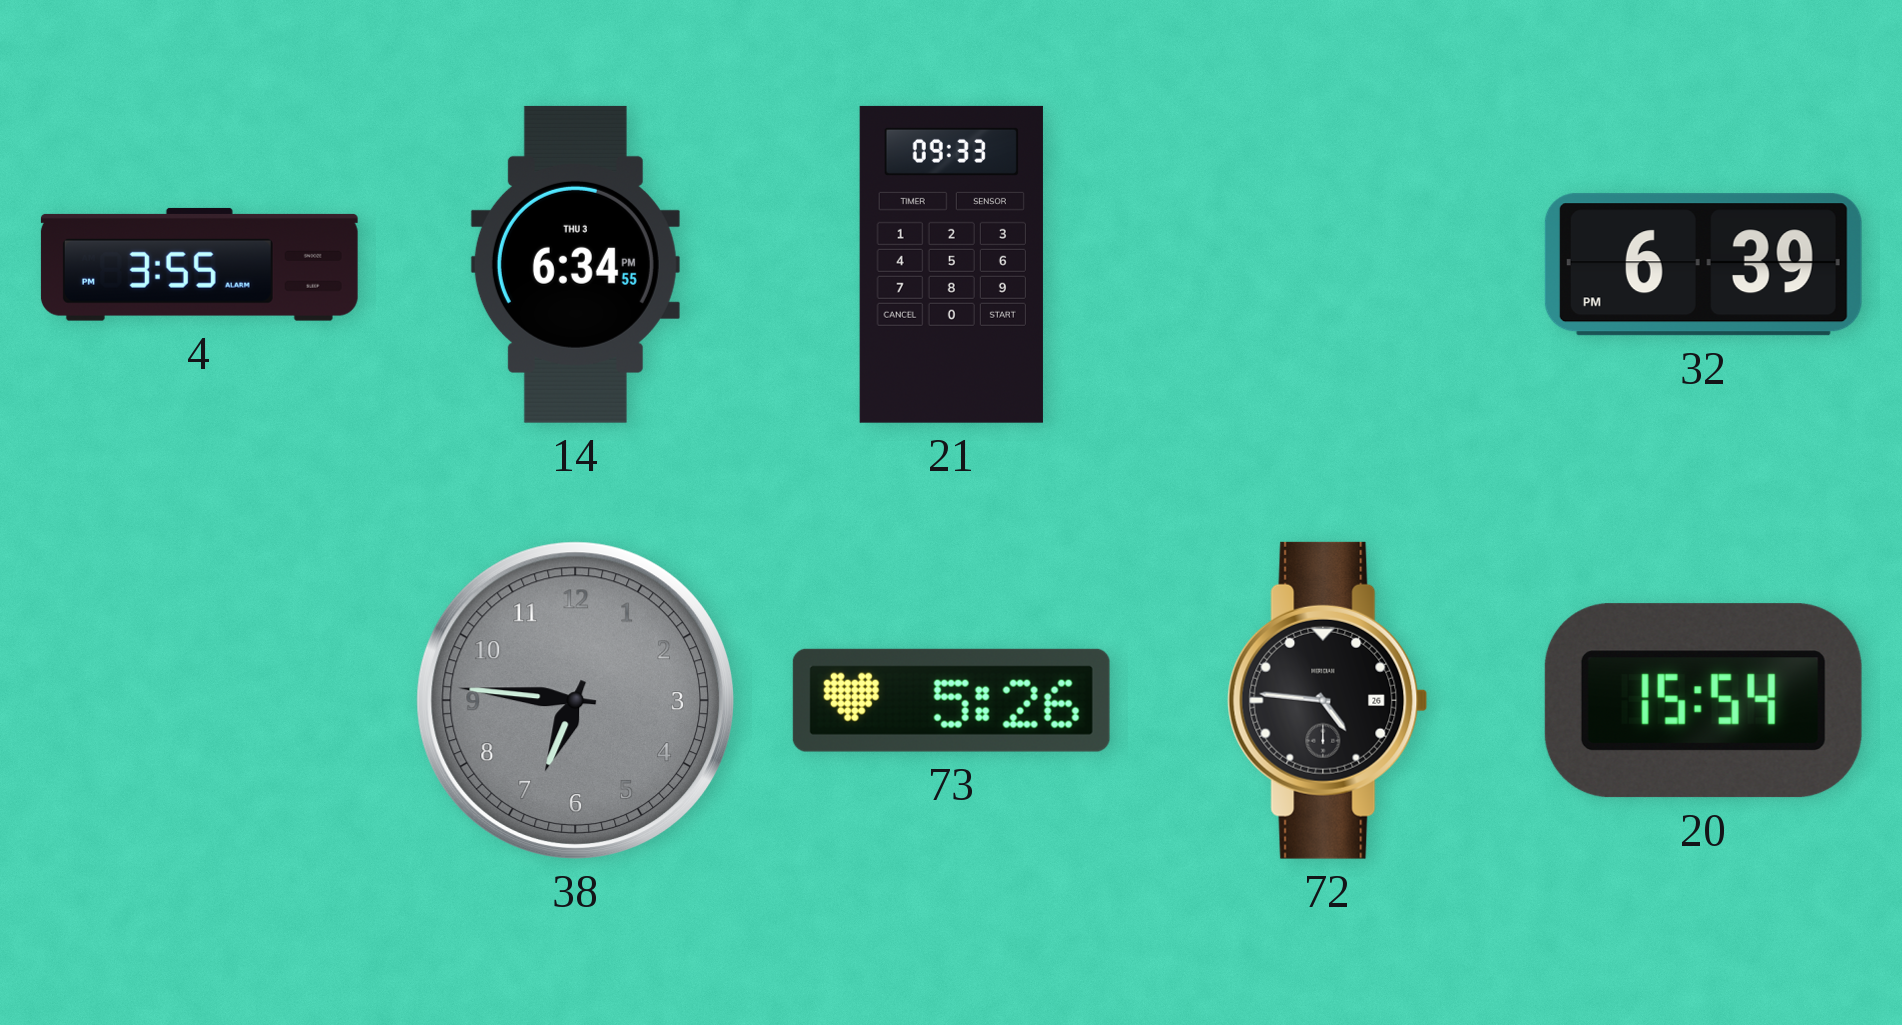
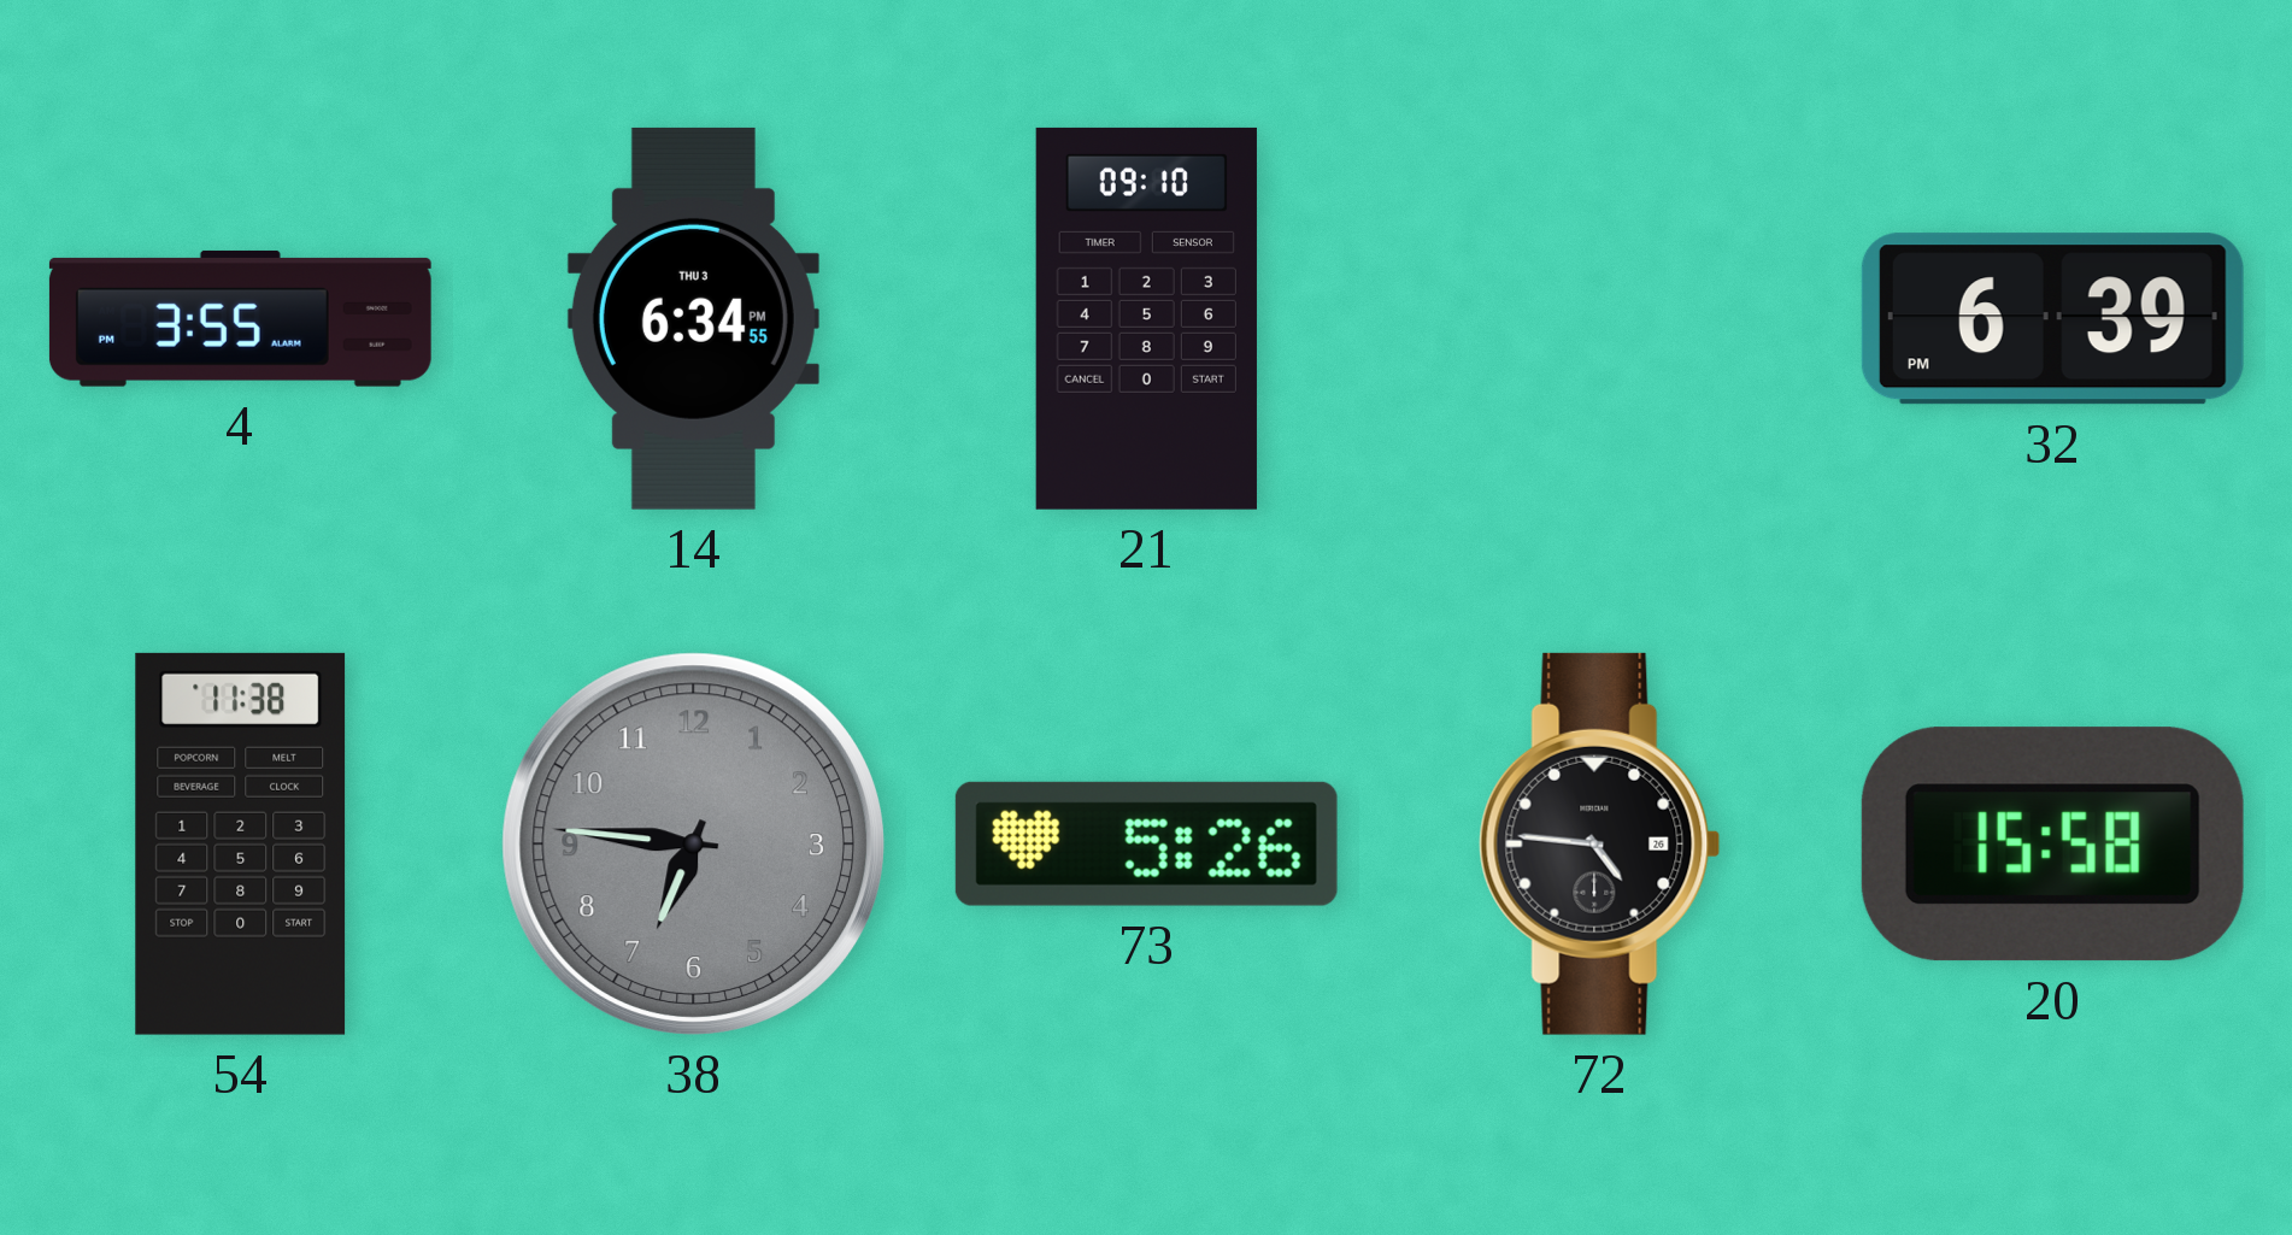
21: 09:33 -> 09:10
54: none -> 11:38
20: 15:54 -> 15:58
